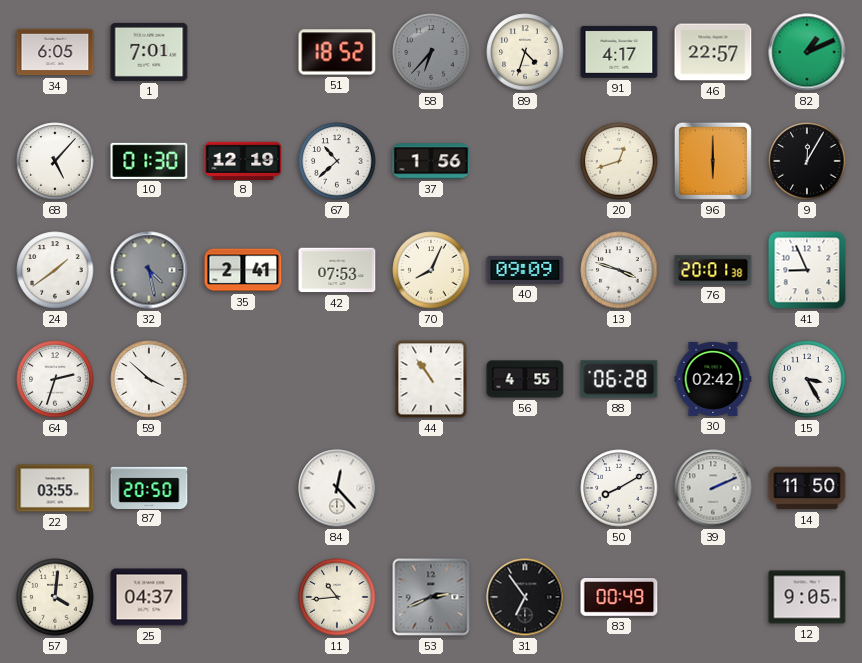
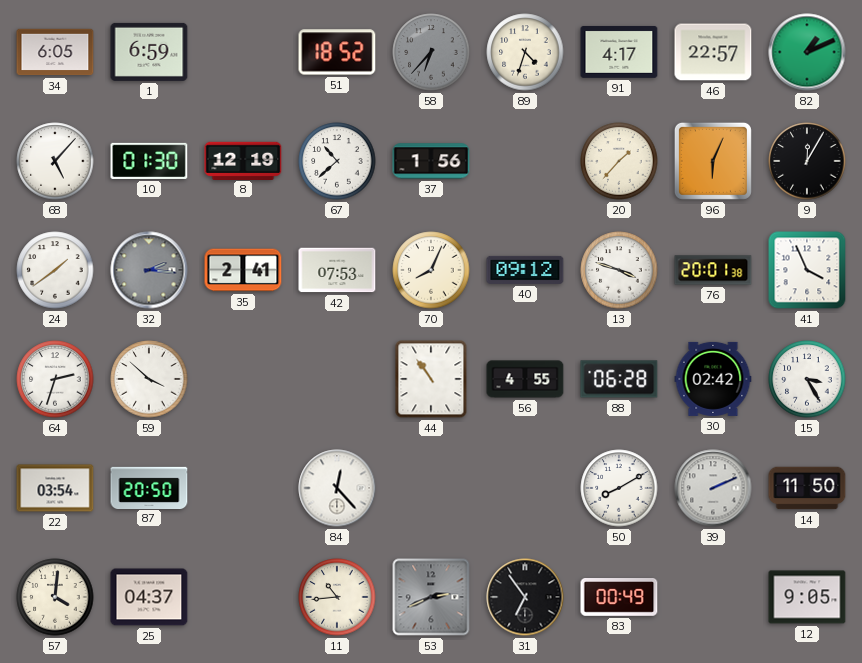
1: 7:01 -> 6:59
20: 12:42 -> 1:37
96: 6:00 -> 6:04
32: 4:28 -> 2:16
40: 09:09 -> 09:12
41: 8:56 -> 3:56
22: 03:55 -> 03:54
